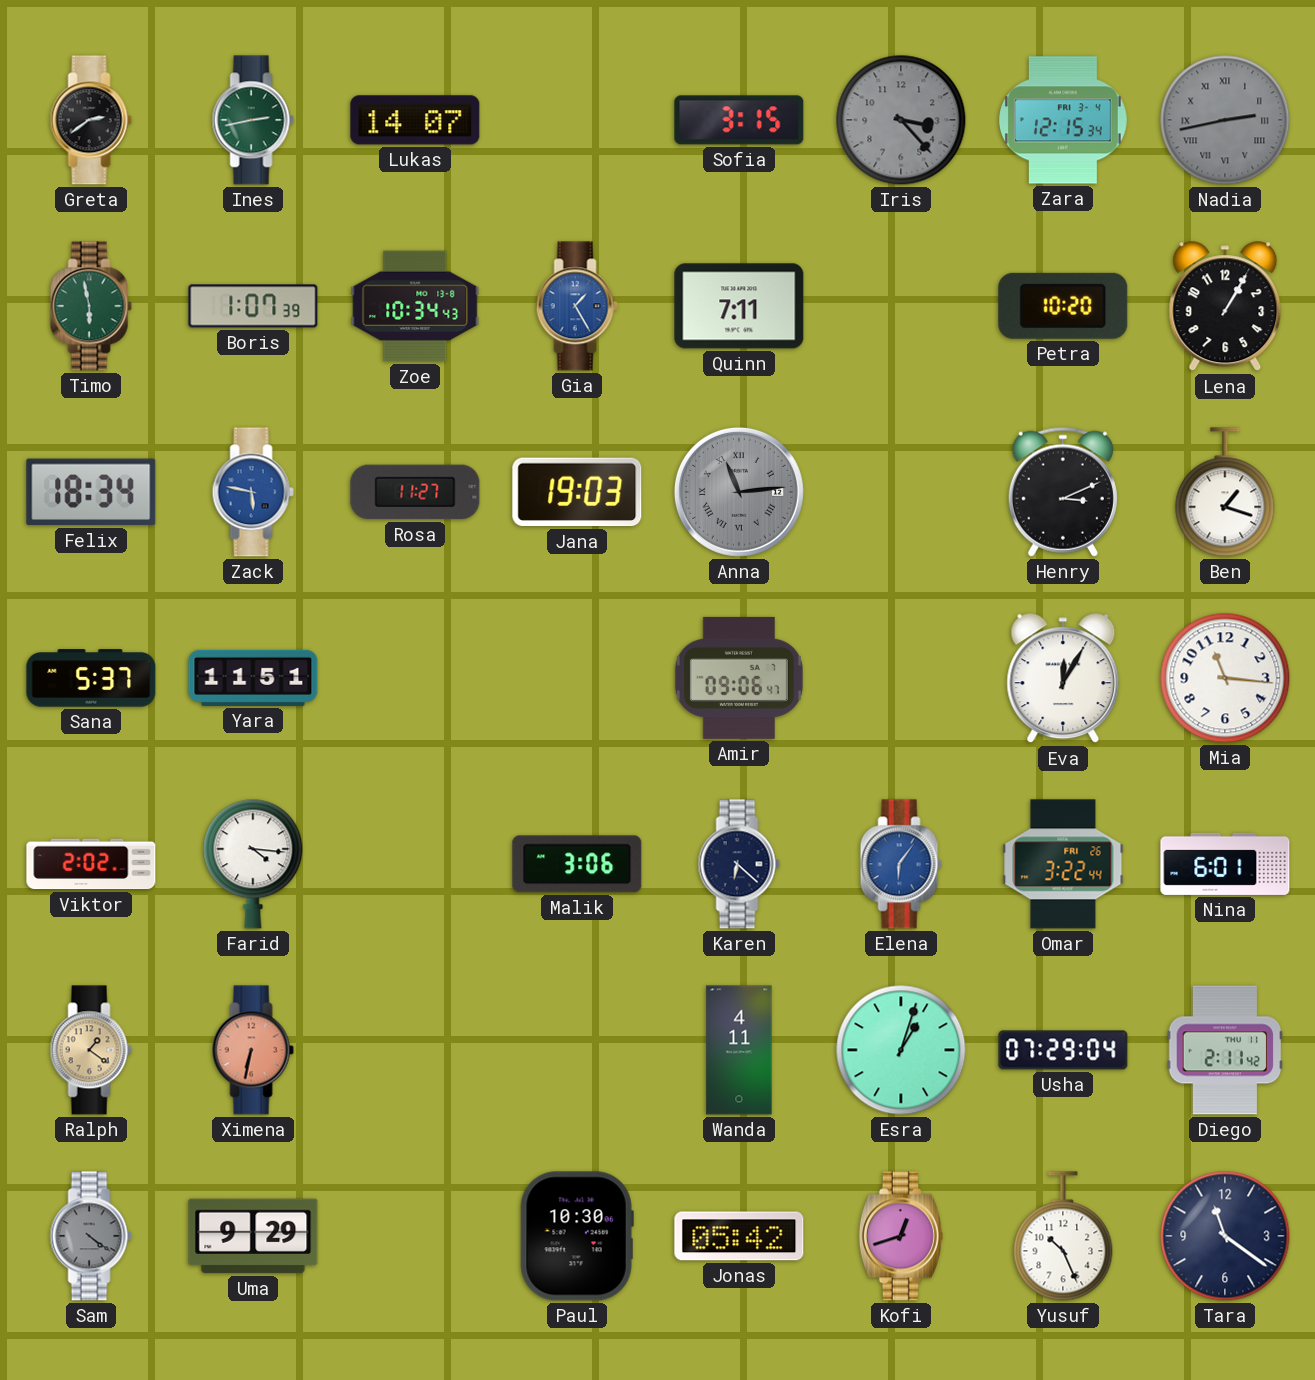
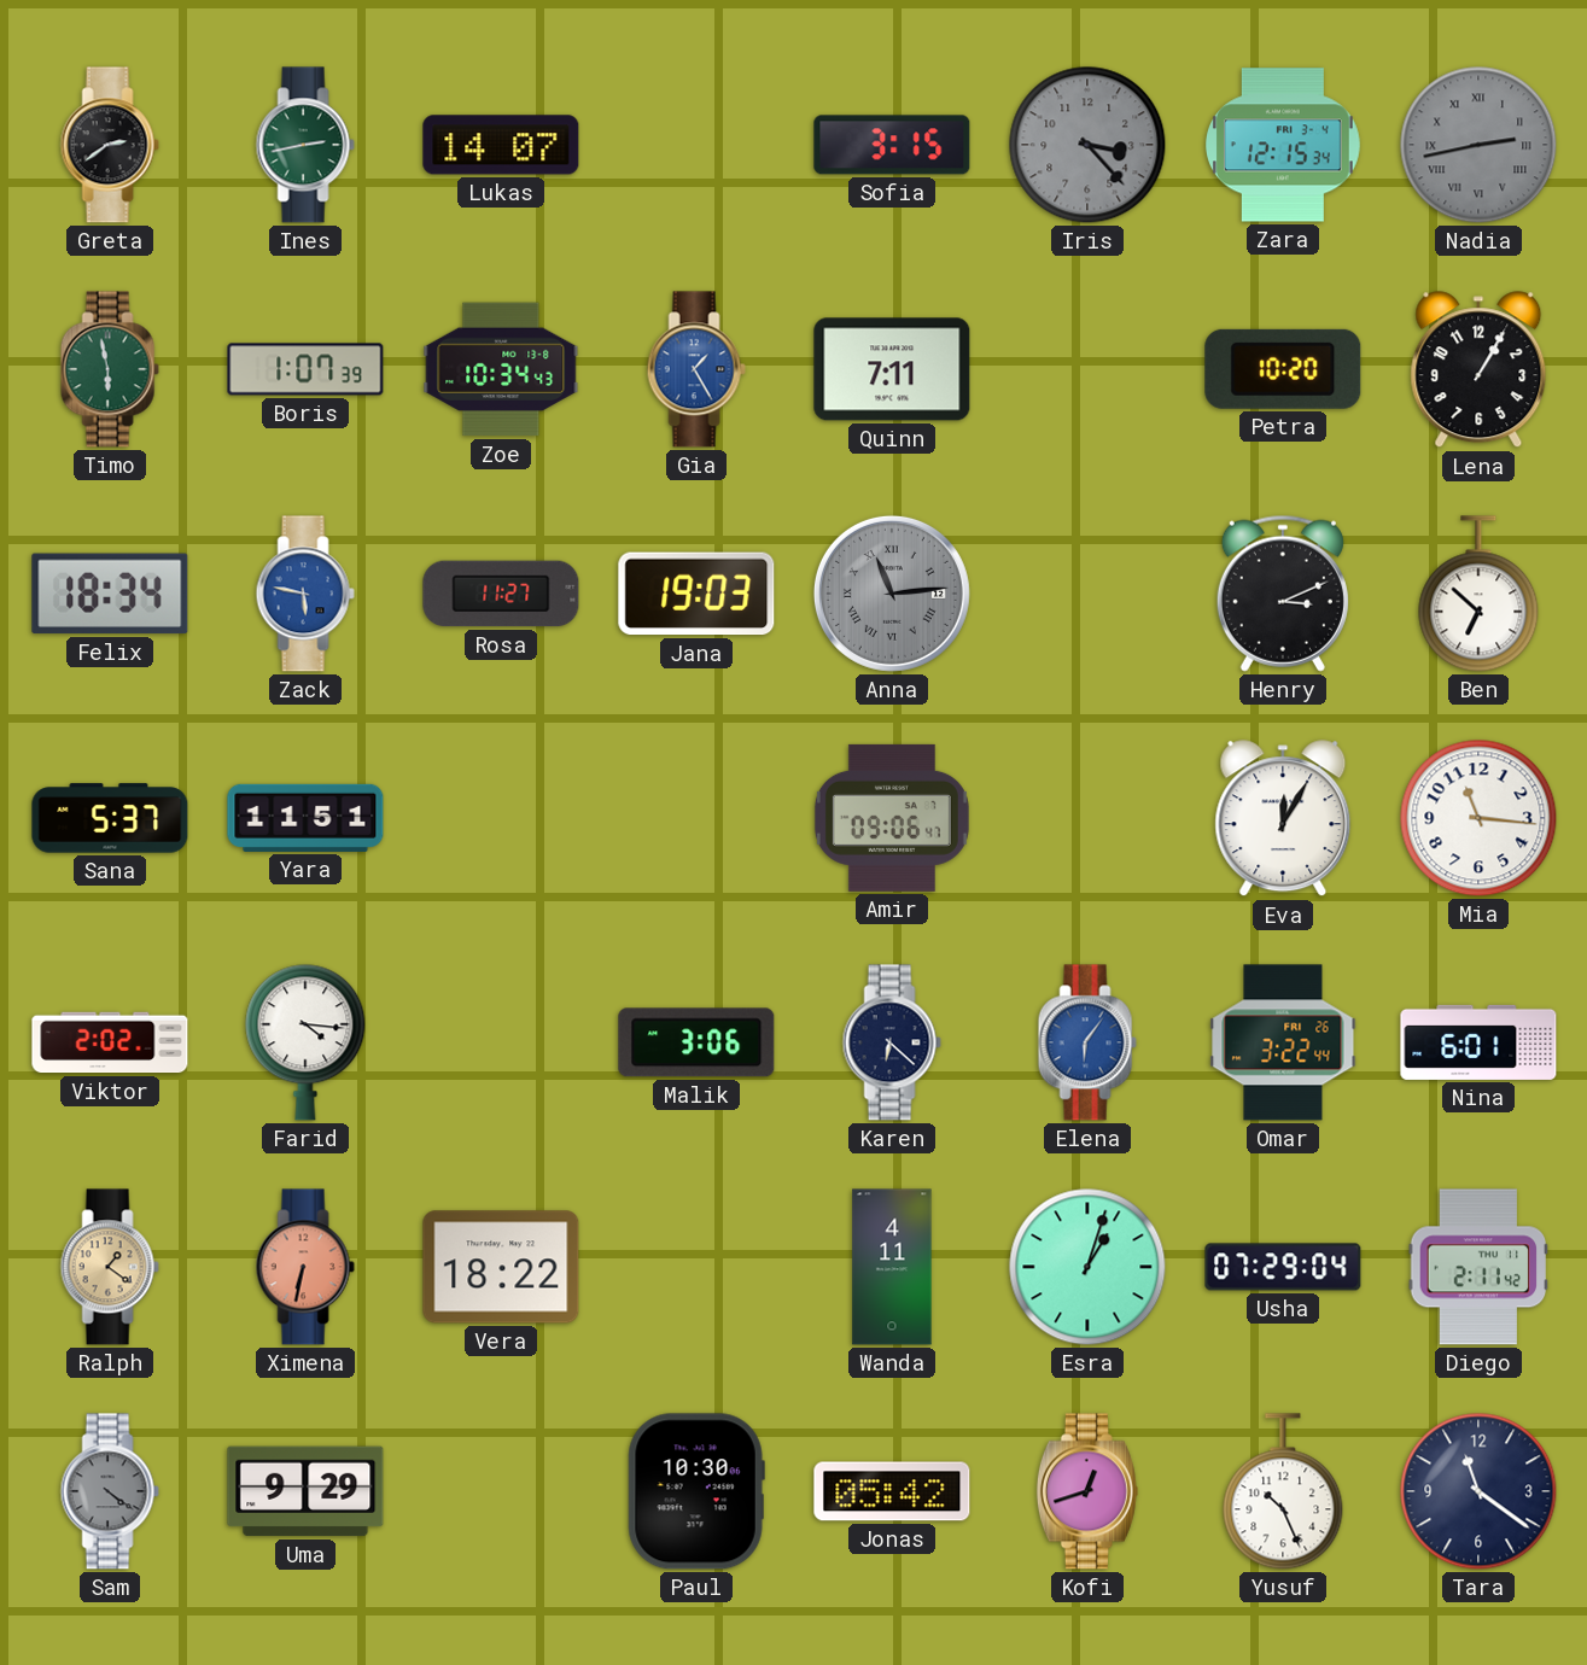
Ben: 1:18 -> 6:52
Vera: none -> 18:22
